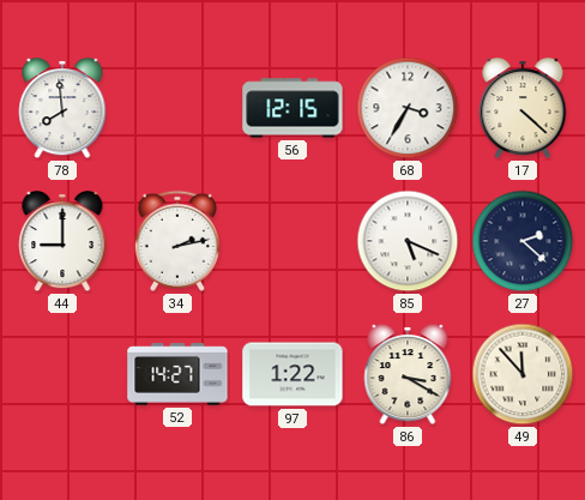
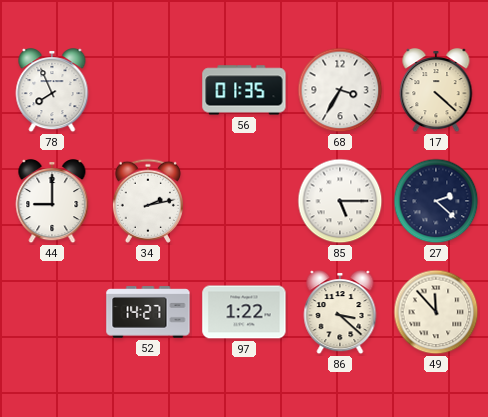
78: 7:59 -> 7:56
56: 12:15 -> 01:35
85: 5:19 -> 5:15
86: 3:20 -> 3:22
